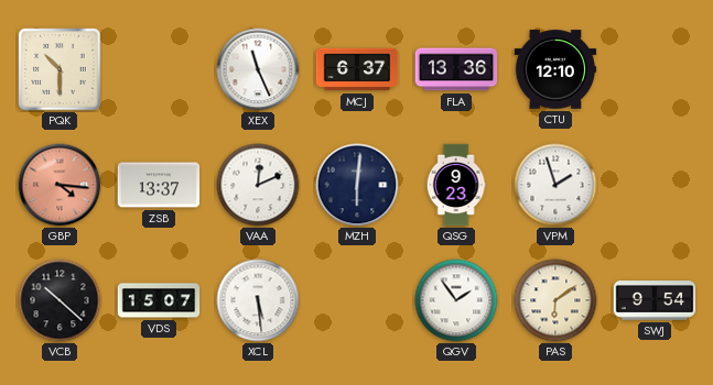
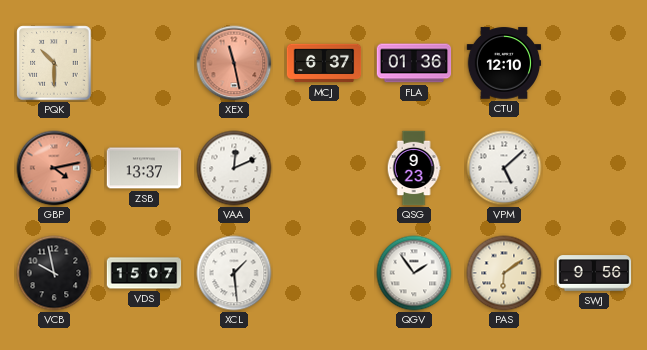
XEX: 11:26 -> 11:28
XEX dial: white -> salmon
FLA: 13:36 -> 01:36
GBP: 4:16 -> 4:13
MZH: 6:01 -> none
VPM: 1:57 -> 5:08
VCB: 10:22 -> 9:58
XCL: 5:29 -> 1:29
SWJ: 9:54 -> 9:56
